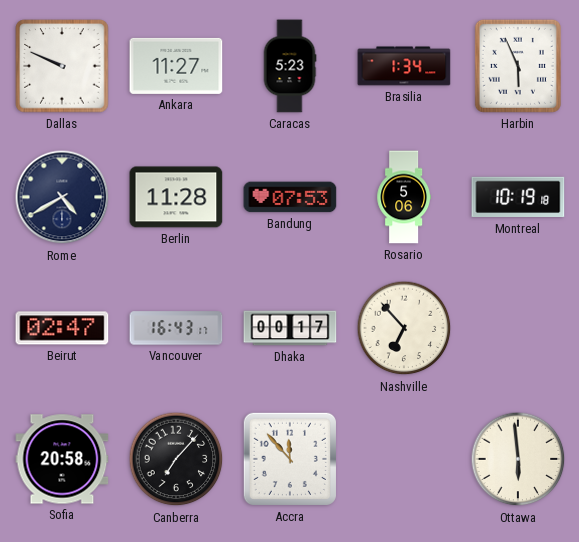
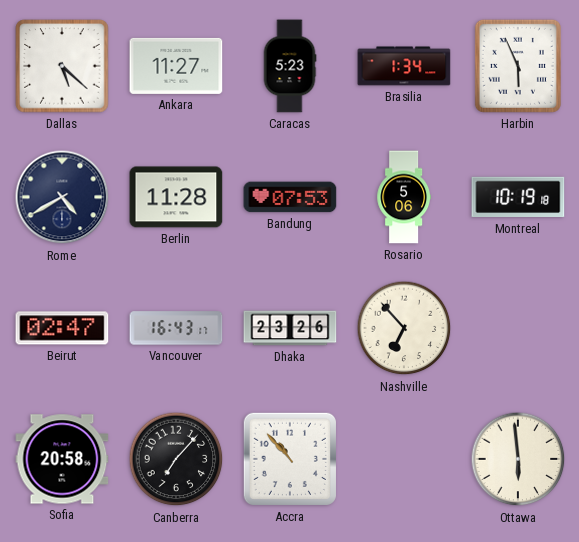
Dallas: 9:49 -> 5:22
Dhaka: 00:17 -> 23:26
Accra: 11:53 -> 10:53
